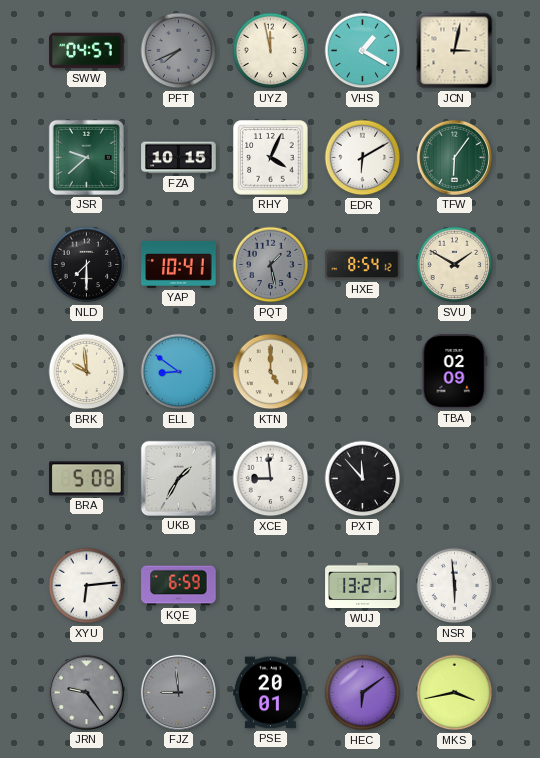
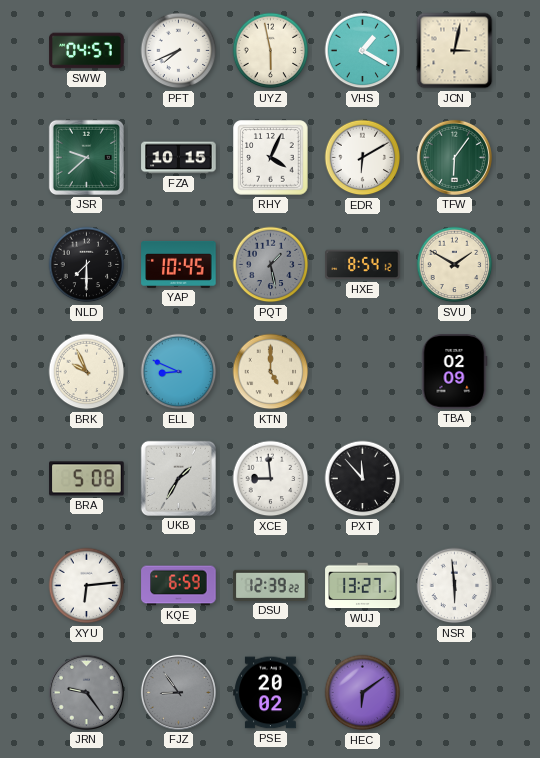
PFT dial: grey -> white
UYZ: 11:58 -> 5:58
YAP: 10:41 -> 10:45
BRK: 9:59 -> 9:56
ELL: 8:51 -> 8:49
DSU: none -> 12:39
FJZ: 8:59 -> 8:54
PSE: 20:01 -> 20:02
MKS: 3:43 -> none
